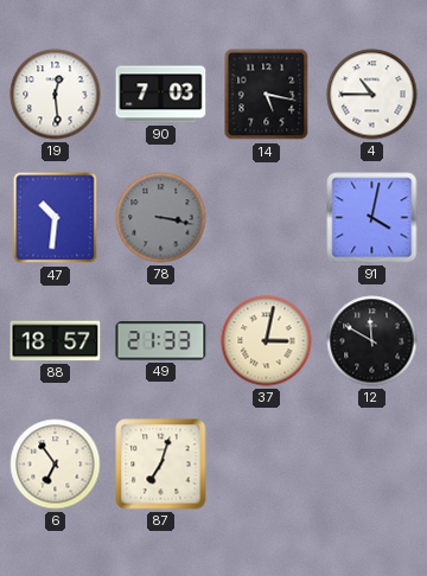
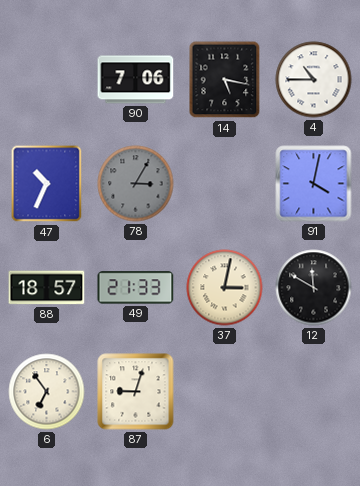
19: 12:29 -> none
90: 7:03 -> 7:06
47: 10:31 -> 10:34
78: 3:17 -> 3:05
87: 7:03 -> 9:03
